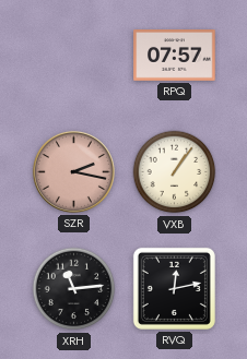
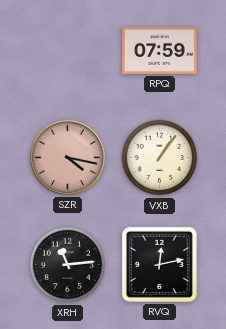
RPQ: 07:57 -> 07:59
SZR: 2:17 -> 4:17
